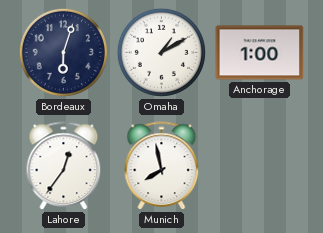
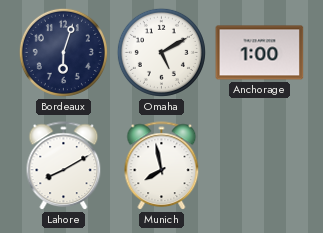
Omaha: 1:10 -> 5:10
Lahore: 12:36 -> 8:10
